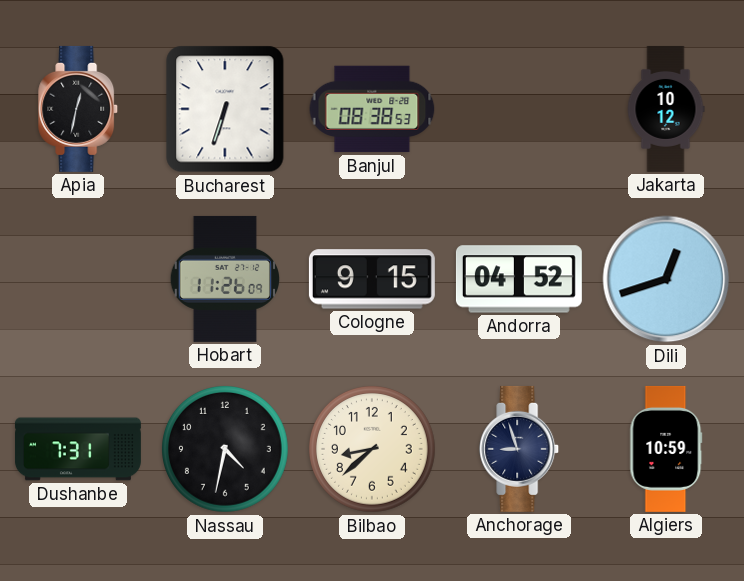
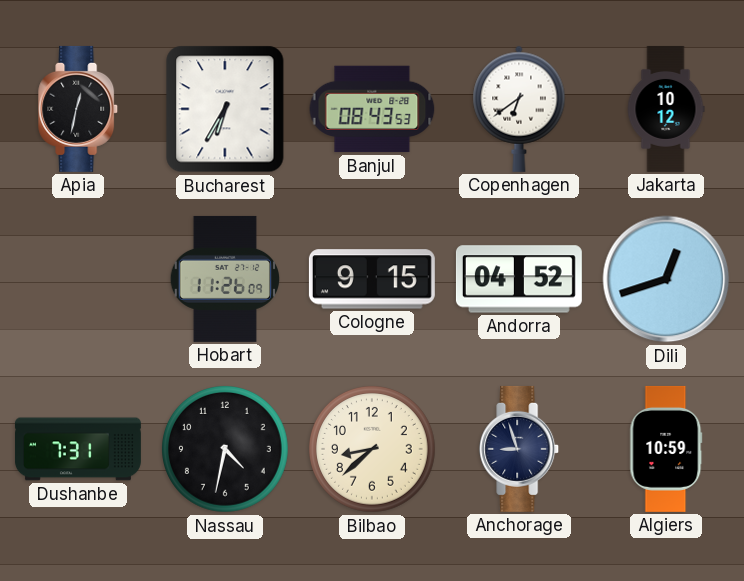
Bucharest: 6:33 -> 6:35
Banjul: 08:38 -> 08:43
Copenhagen: none -> 6:39
